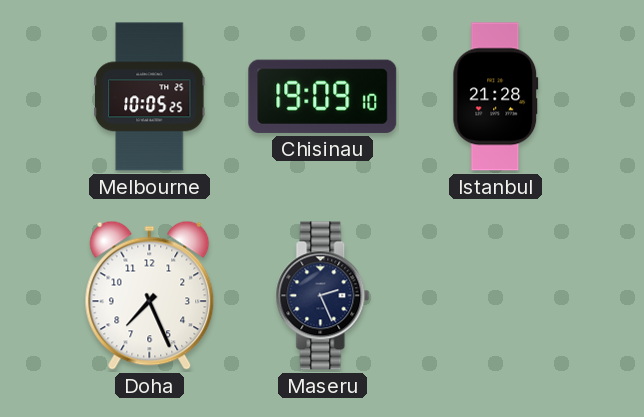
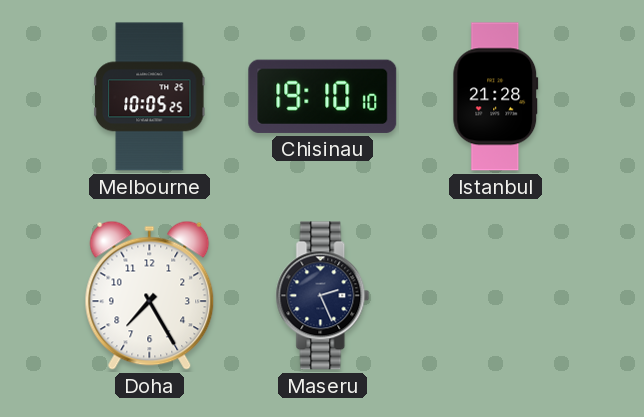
Chisinau: 19:09 -> 19:10
Doha: 7:26 -> 7:25
